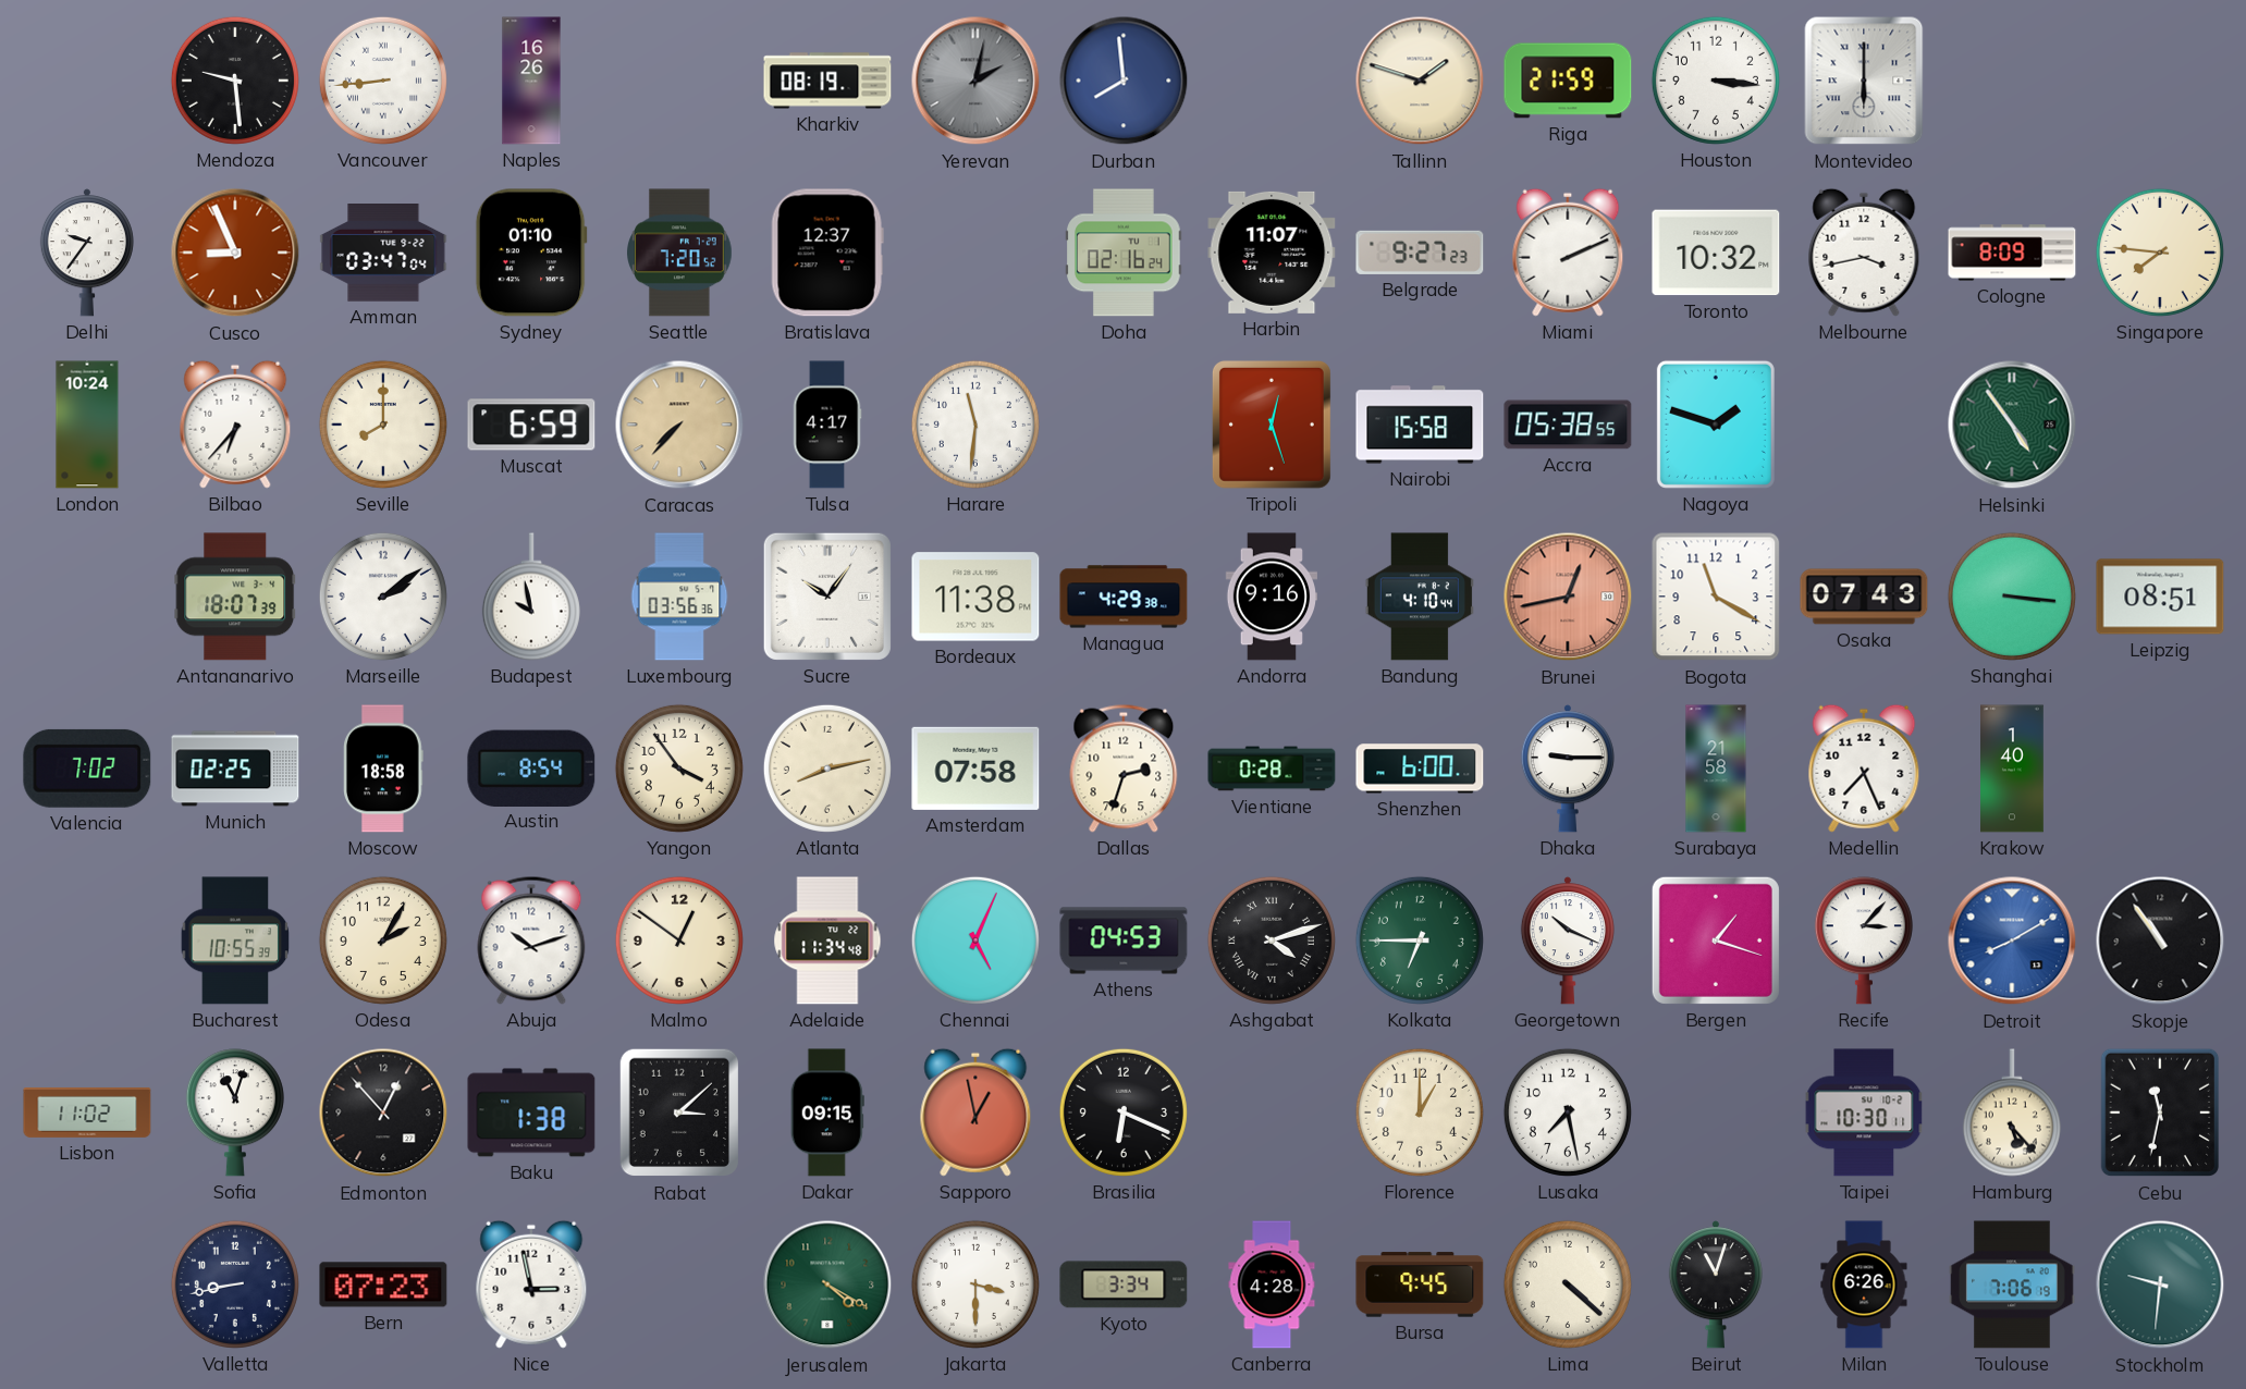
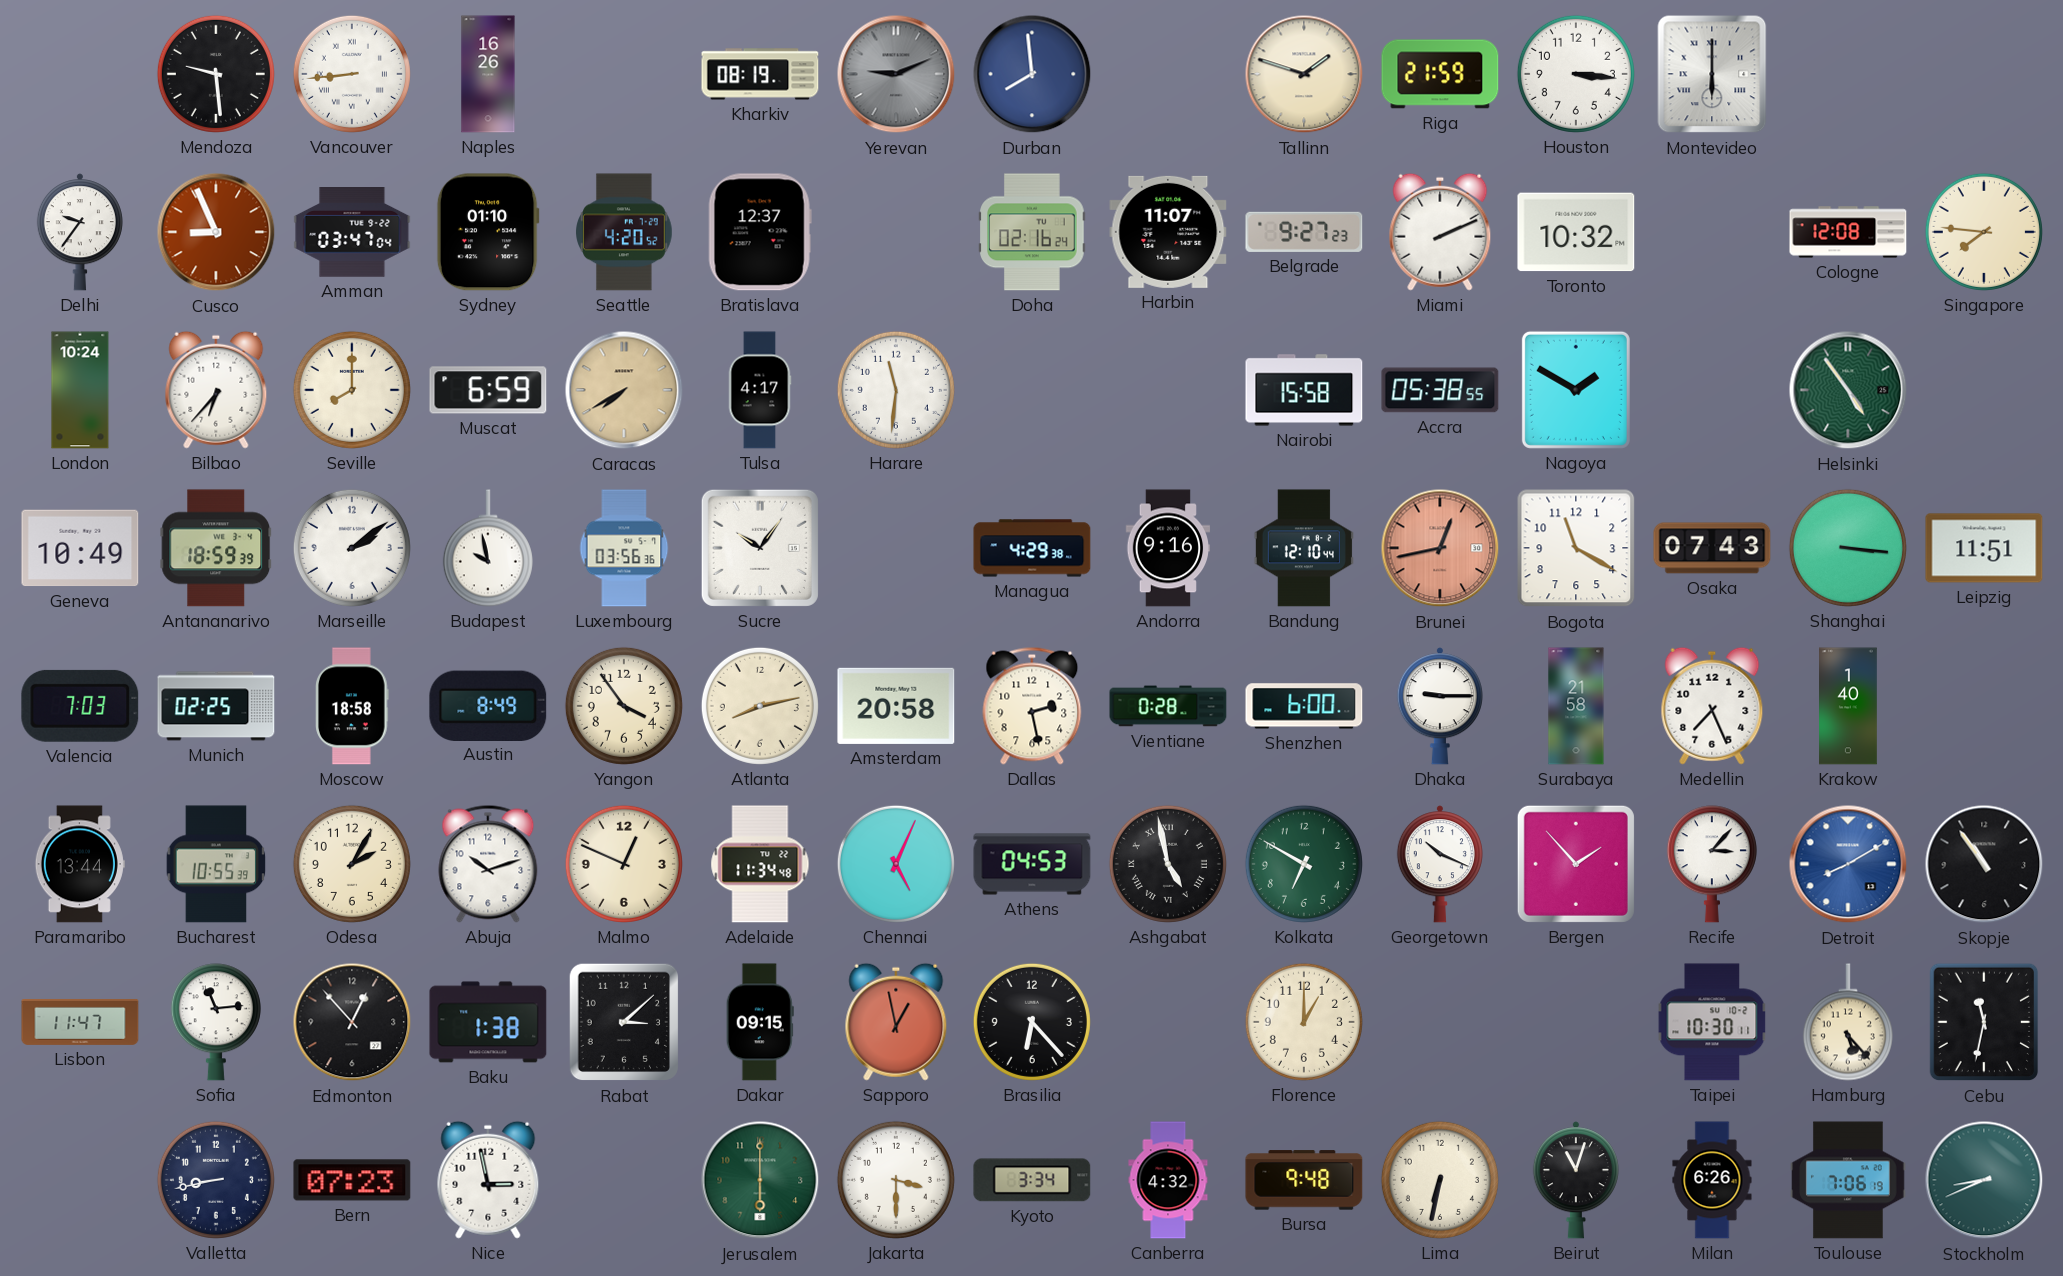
Yerevan: 2:02 -> 9:11
Seattle: 7:20 -> 4:20
Melbourne: 3:43 -> none
Cologne: 8:09 -> 12:08
Caracas: 7:37 -> 7:40
Tripoli: 12:27 -> none
Nagoya: 1:48 -> 1:50
Geneva: none -> 10:49
Antananarivo: 18:07 -> 18:59
Bordeaux: 11:38 -> none
Bandung: 4:10 -> 12:10
Leipzig: 08:51 -> 11:51
Valencia: 7:02 -> 7:03
Austin: 8:54 -> 8:49
Amsterdam: 07:58 -> 20:58
Dallas: 2:33 -> 2:28
Paramaribo: none -> 13:44
Malmo: 12:51 -> 12:49
Ashgabat: 4:12 -> 4:58
Kolkata: 6:45 -> 6:50
Bergen: 1:18 -> 1:53
Lisbon: 11:02 -> 11:47
Sofia: 11:03 -> 11:14
Brasilia: 6:19 -> 6:23
Lusaka: 7:28 -> none
Jerusalem: 4:20 -> 6:00
Canberra: 4:28 -> 4:32
Bursa: 9:45 -> 9:48
Lima: 4:22 -> 6:32
Stockholm: 9:31 -> 8:41
